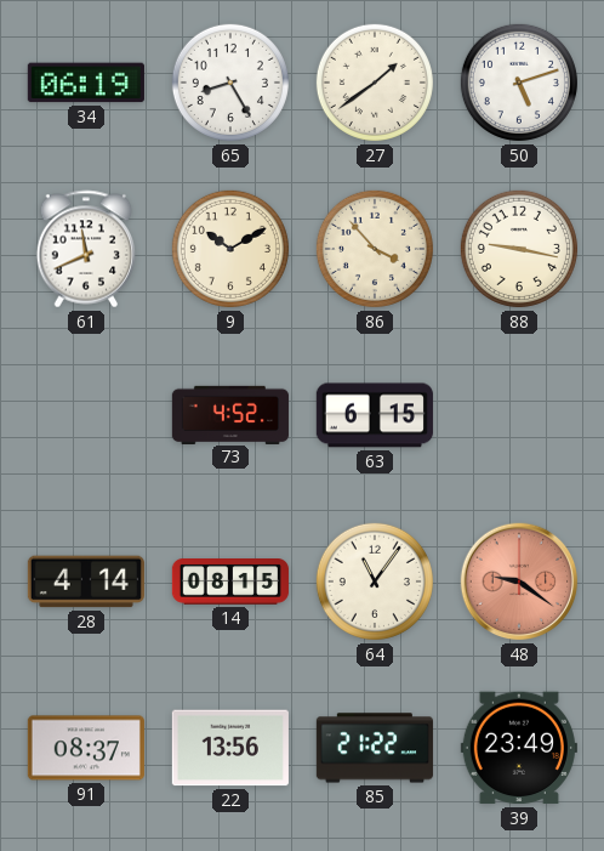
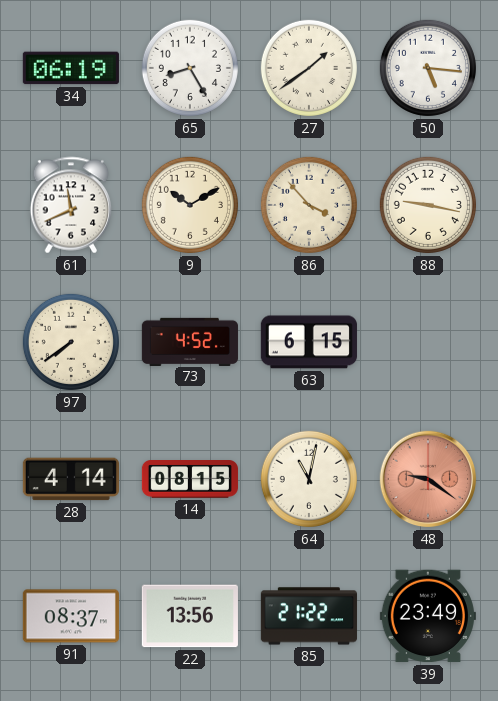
50: 5:12 -> 5:16
97: none -> 7:39
64: 11:06 -> 11:02
